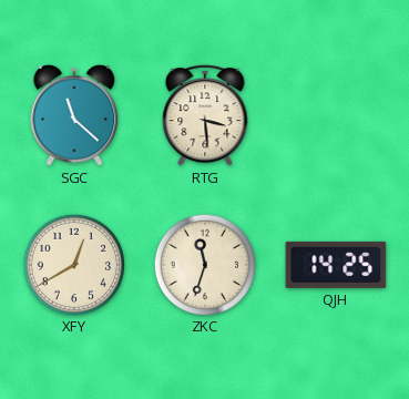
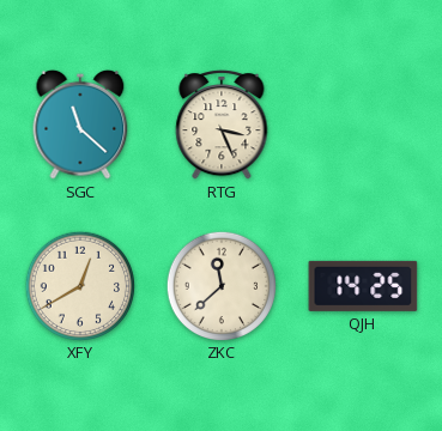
RTG: 3:29 -> 3:26
ZKC: 11:33 -> 11:38
